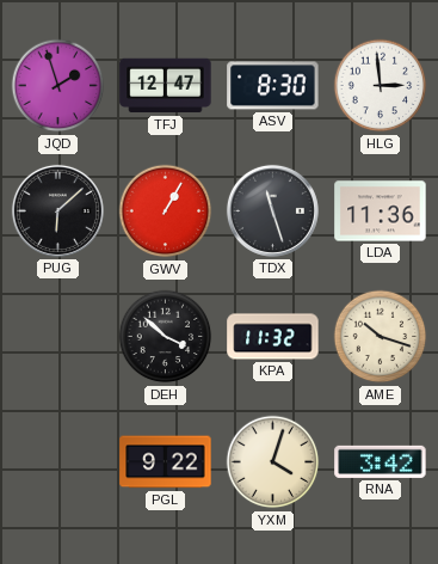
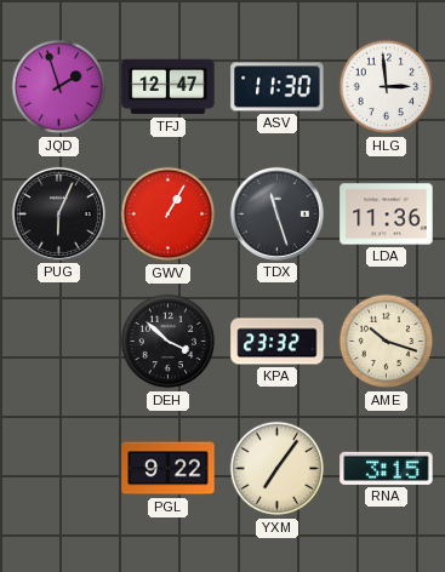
ASV: 8:30 -> 11:30
PUG: 6:08 -> 6:04
KPA: 11:32 -> 23:32
YXM: 4:03 -> 7:06
RNA: 3:42 -> 3:15
